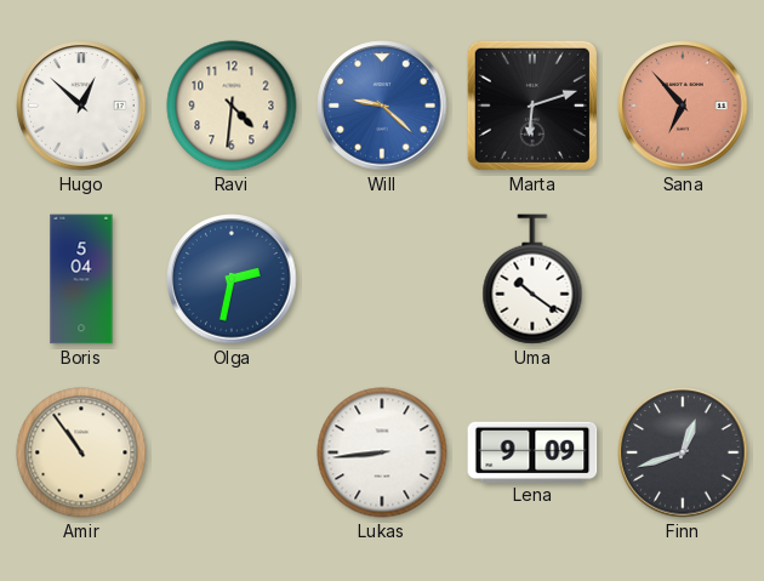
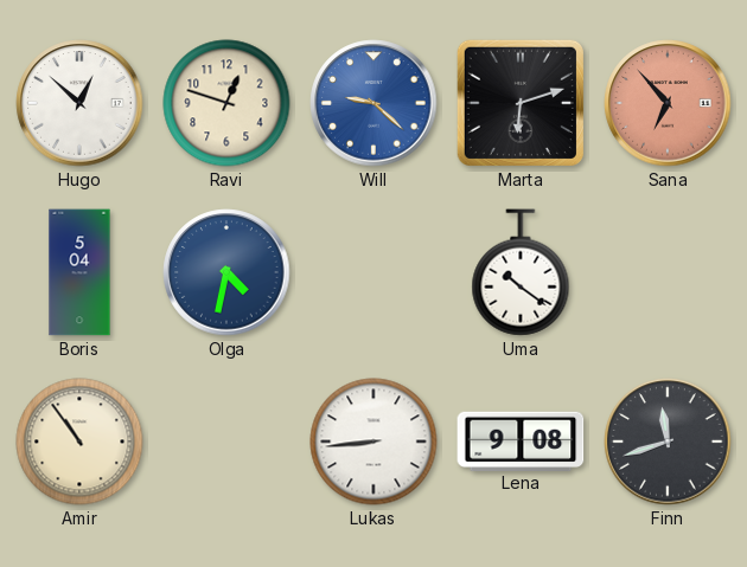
Ravi: 4:31 -> 12:48
Olga: 2:32 -> 4:32
Lena: 9:09 -> 9:08
Finn: 12:42 -> 11:42
